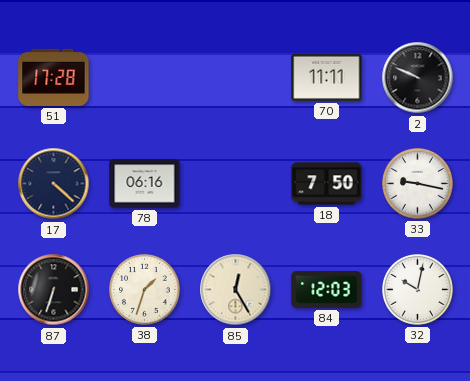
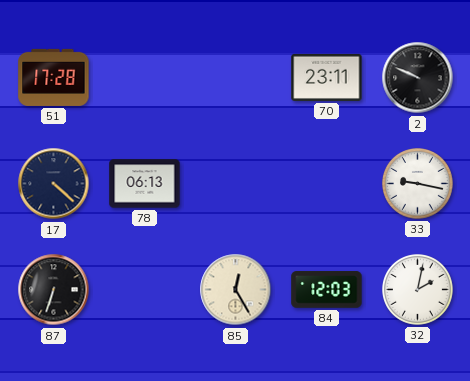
70: 11:11 -> 23:11
78: 06:16 -> 06:13
18: 7:50 -> none
38: 1:33 -> none
32: 10:02 -> 2:02
